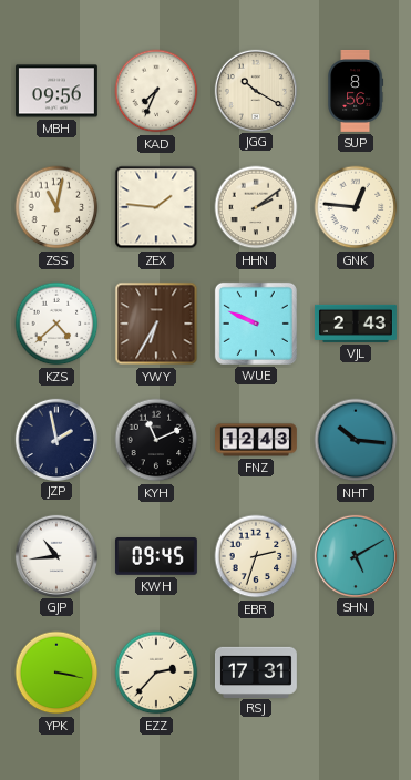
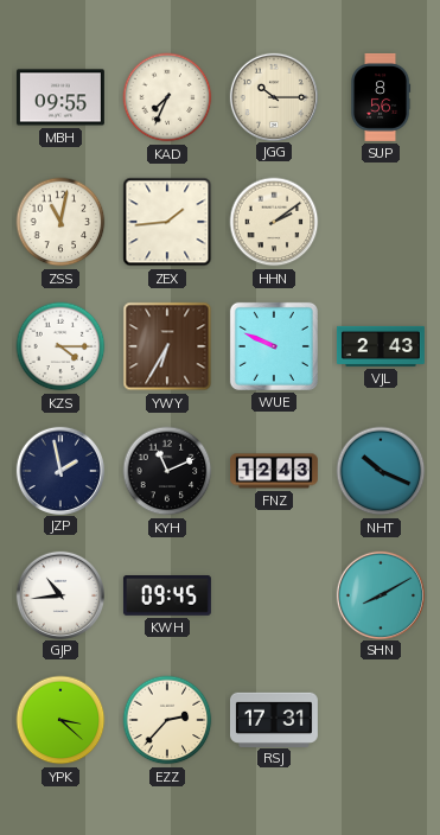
MBH: 09:56 -> 09:55
JGG: 10:20 -> 10:15
ZEX: 1:46 -> 1:44
GNK: 12:46 -> none
KZS: 4:38 -> 4:15
NHT: 10:16 -> 10:19
EBR: 2:33 -> none
SHN: 5:10 -> 8:10
YPK: 3:17 -> 3:22
